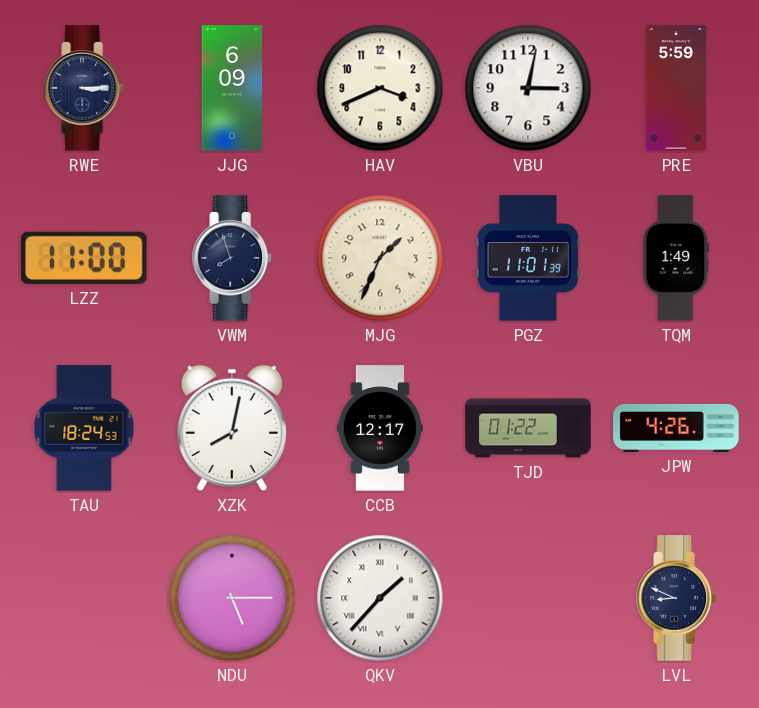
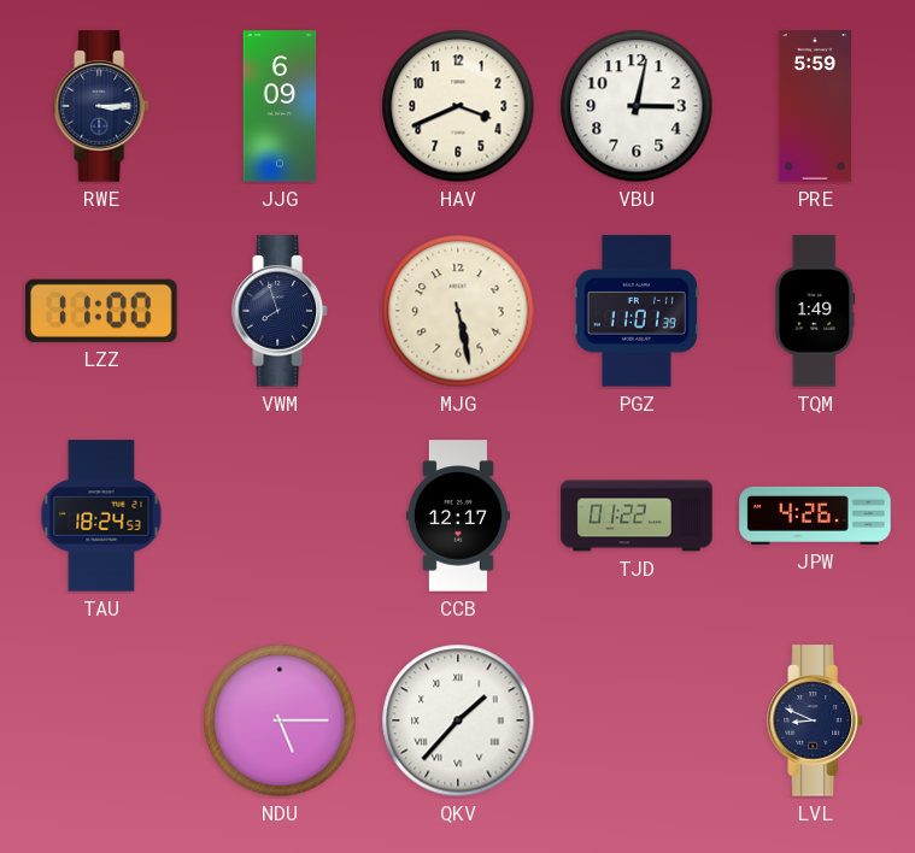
MJG: 1:34 -> 5:28
XZK: 8:02 -> none
